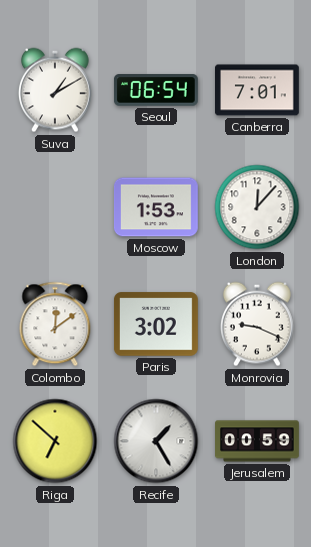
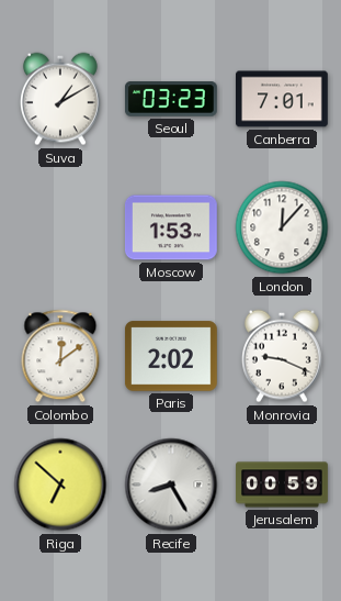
Seoul: 06:54 -> 03:23
Paris: 3:02 -> 2:02
Recife: 1:25 -> 8:25
